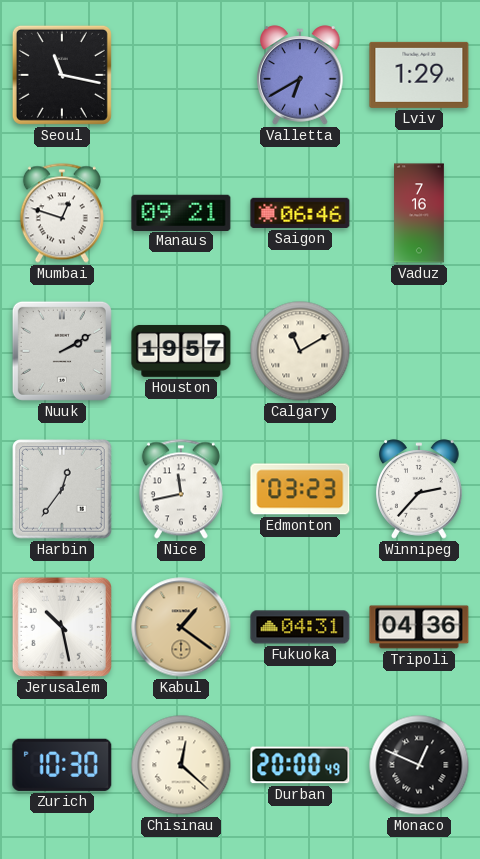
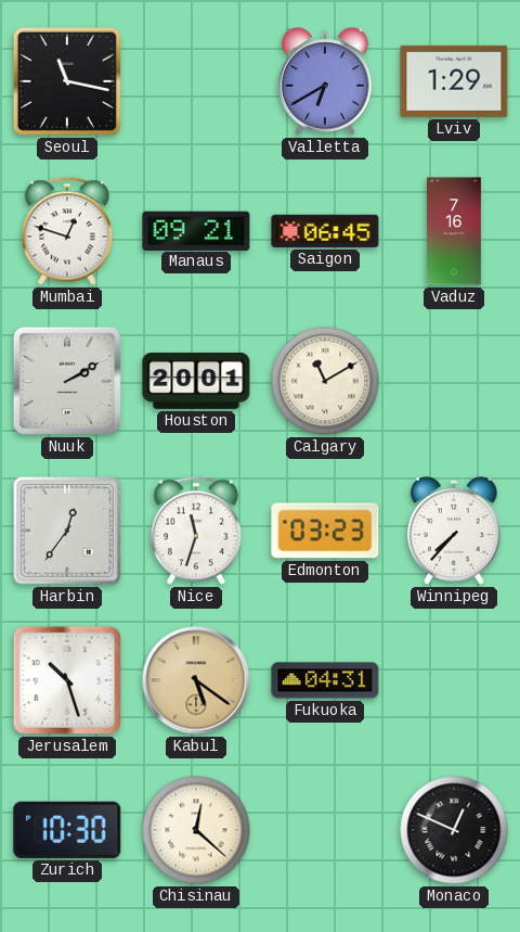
Saigon: 06:46 -> 06:45
Houston: 19:57 -> 20:01
Nice: 11:43 -> 11:33
Winnipeg: 2:37 -> 7:37
Jerusalem: 10:28 -> 10:27
Kabul: 1:21 -> 5:21
Tripoli: 04:36 -> none
Durban: 20:00 -> none
